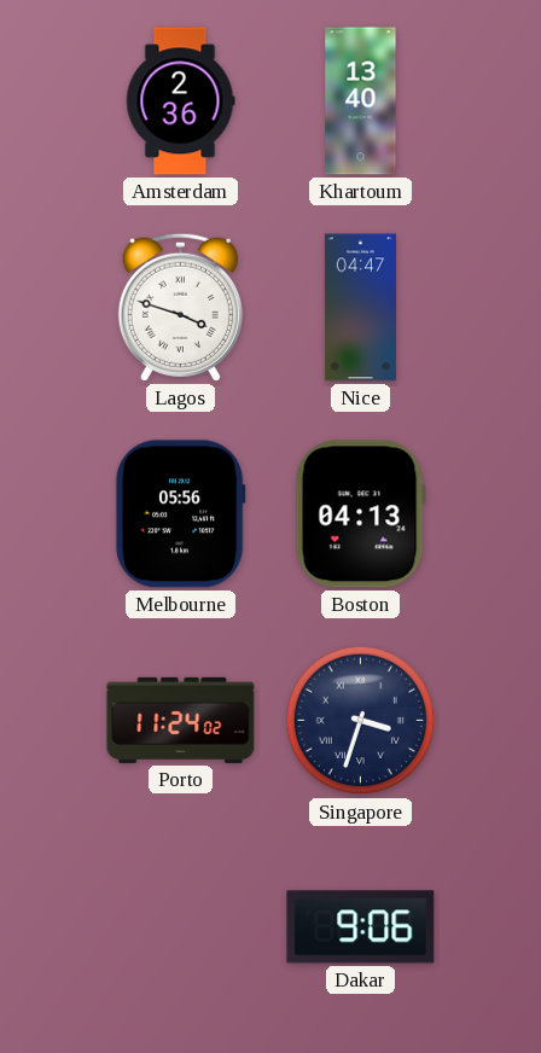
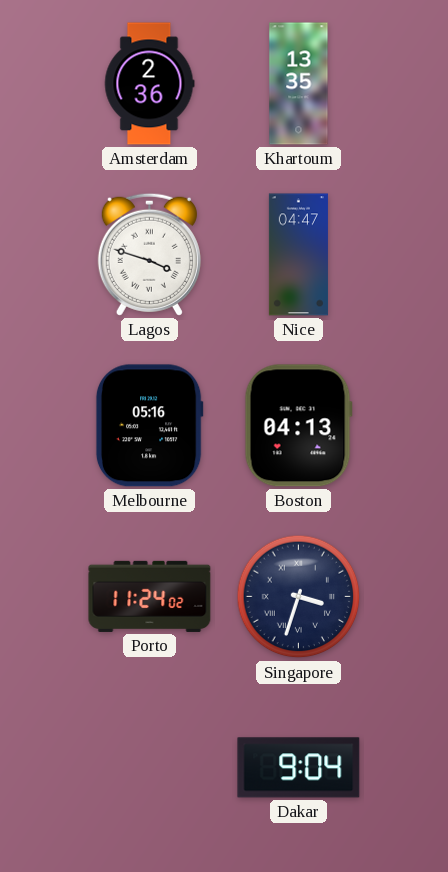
Khartoum: 13:40 -> 13:35
Melbourne: 05:56 -> 05:16
Dakar: 9:06 -> 9:04
